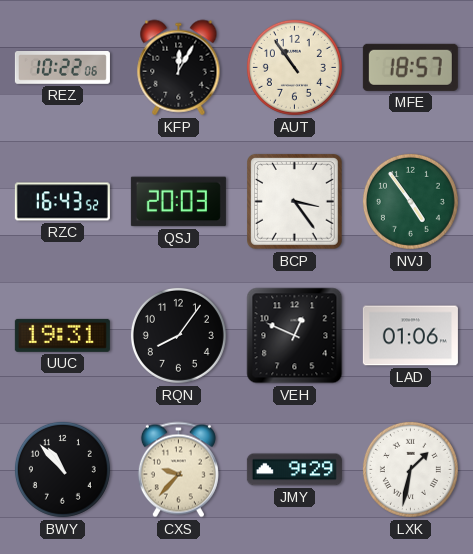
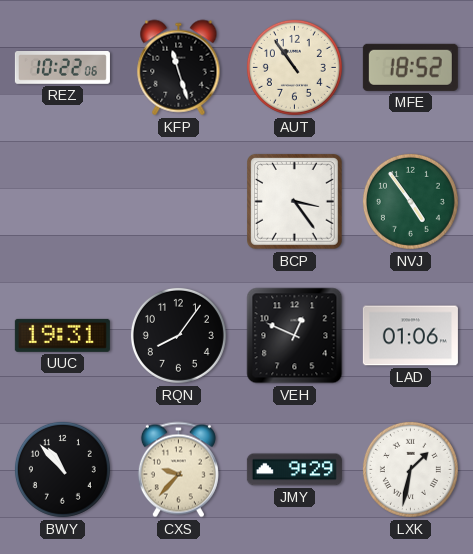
KFP: 12:05 -> 11:27
MFE: 18:57 -> 18:52
RZC: 16:43 -> none
QSJ: 20:03 -> none
